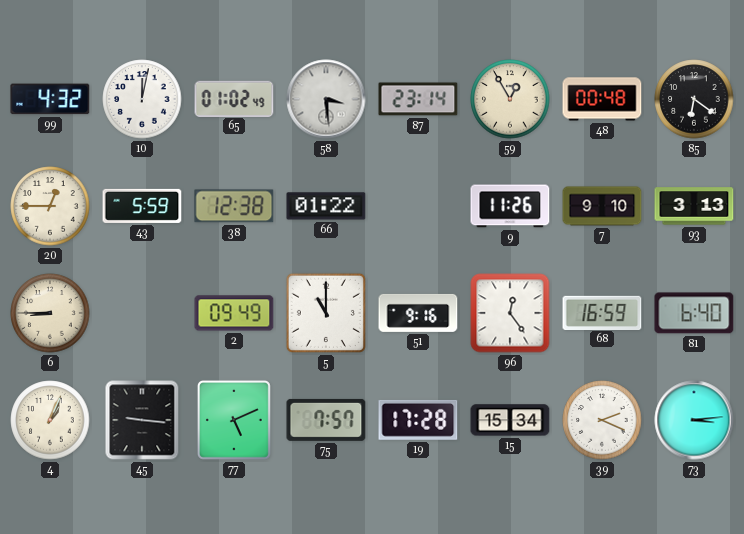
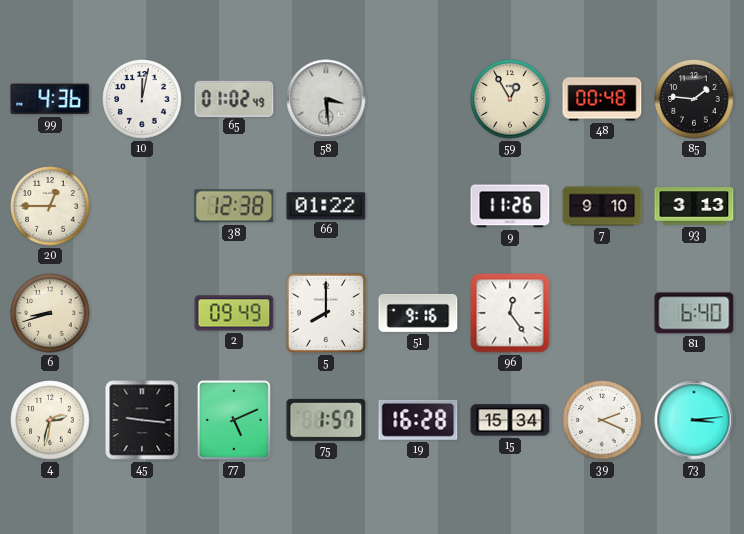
99: 4:32 -> 4:36
87: 23:14 -> none
85: 6:21 -> 1:46
43: 5:59 -> none
6: 8:45 -> 8:42
5: 11:00 -> 8:00
68: 16:59 -> none
4: 1:04 -> 2:32
75: 7:57 -> 1:57
19: 17:28 -> 16:28
